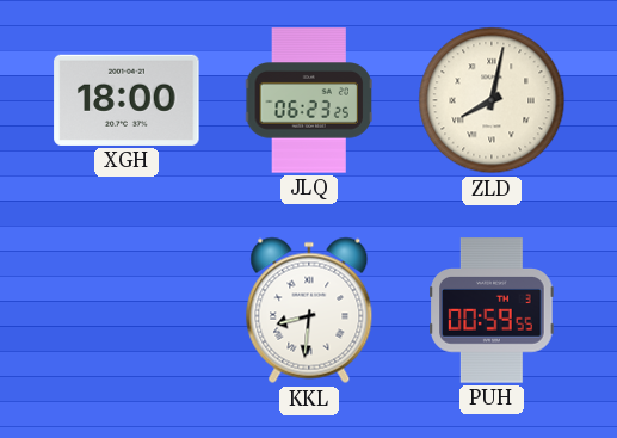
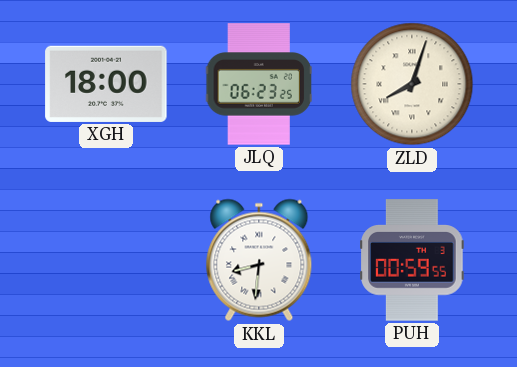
ZLD: 8:02 -> 8:03
